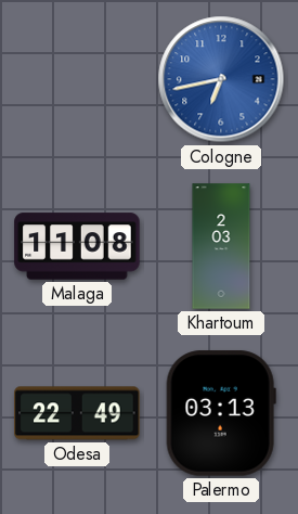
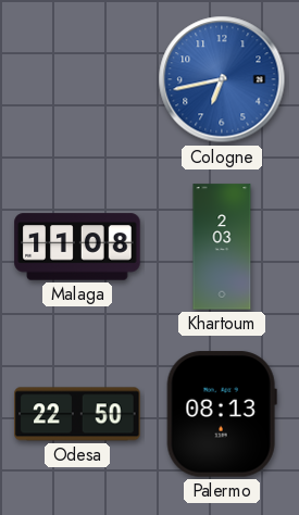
Odesa: 22:49 -> 22:50
Palermo: 03:13 -> 08:13
